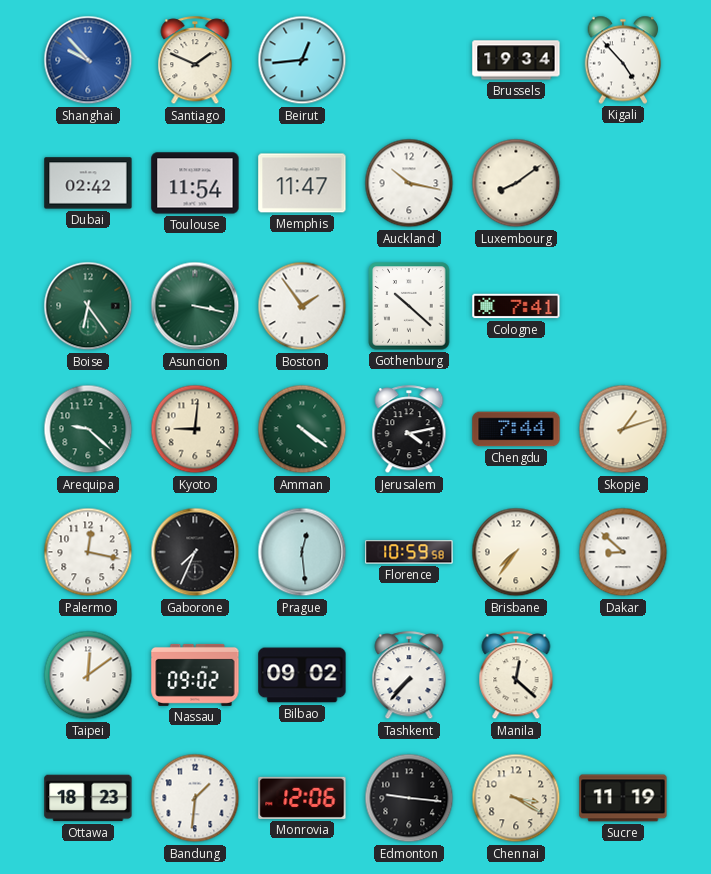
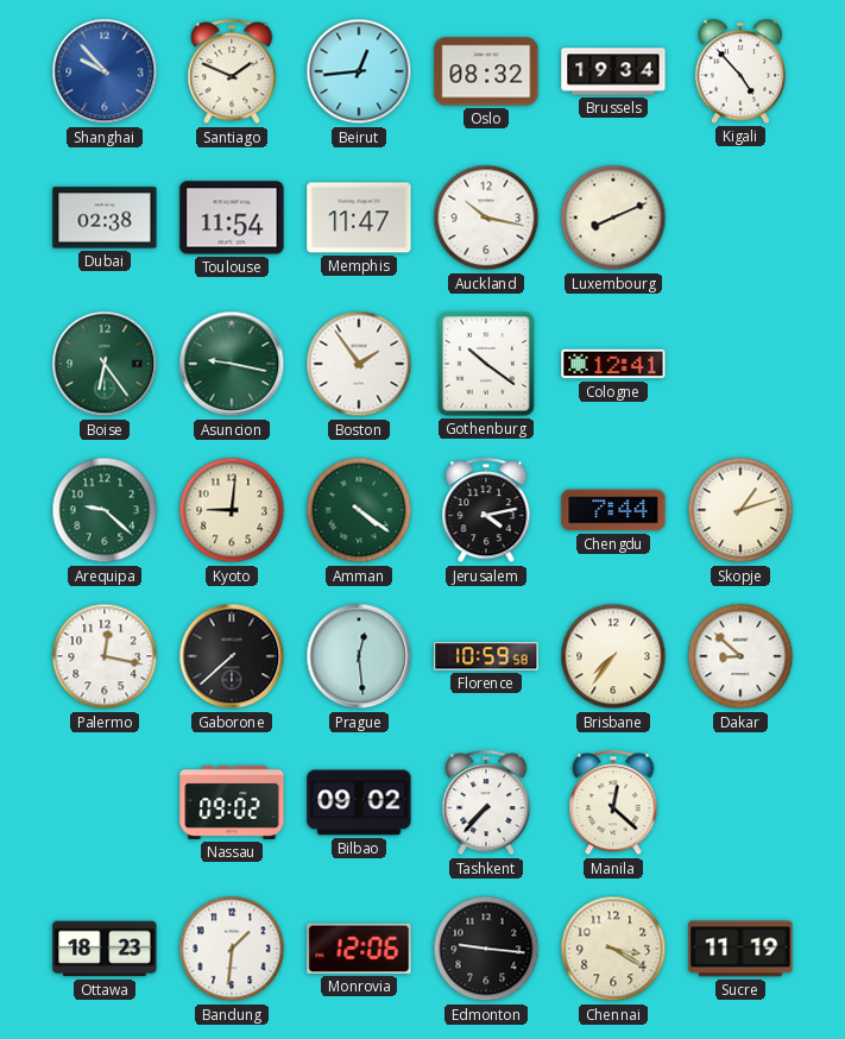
Oslo: none -> 08:32
Dubai: 02:42 -> 02:38
Luxembourg: 8:09 -> 8:11
Asuncion: 3:17 -> 9:17
Gothenburg: 10:22 -> 10:21
Cologne: 7:41 -> 12:41
Gaborone: 7:34 -> 7:38
Taipei: 12:09 -> none
